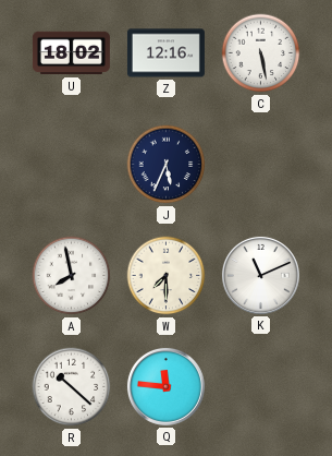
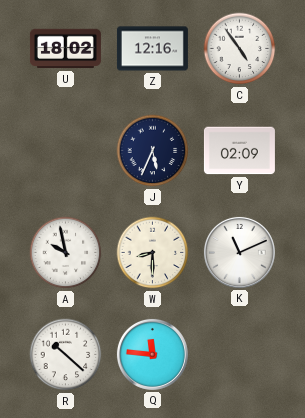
C: 5:28 -> 4:54
Y: none -> 02:09
A: 7:58 -> 9:58
W: 7:30 -> 8:30
